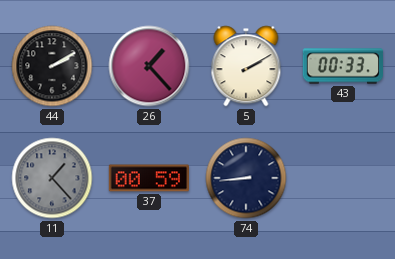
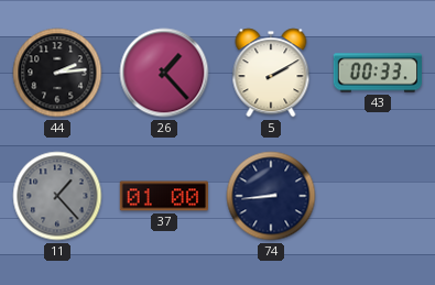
44: 2:10 -> 2:14
37: 00:59 -> 01:00
